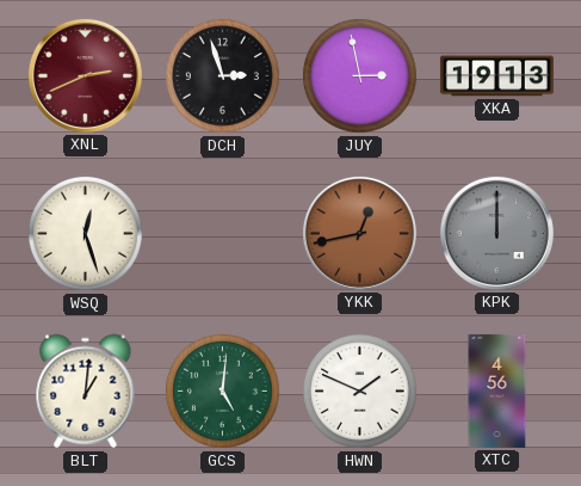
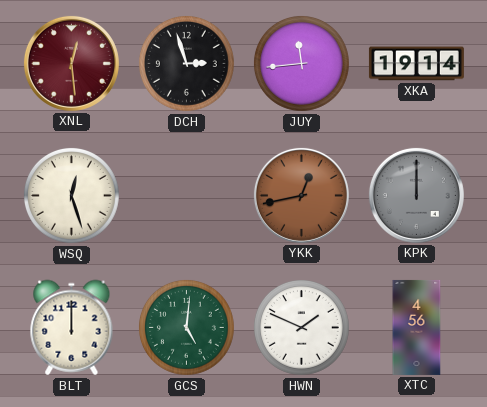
XNL: 2:41 -> 12:29
JUY: 2:58 -> 11:44
XKA: 19:13 -> 19:14
BLT: 1:01 -> 12:00
